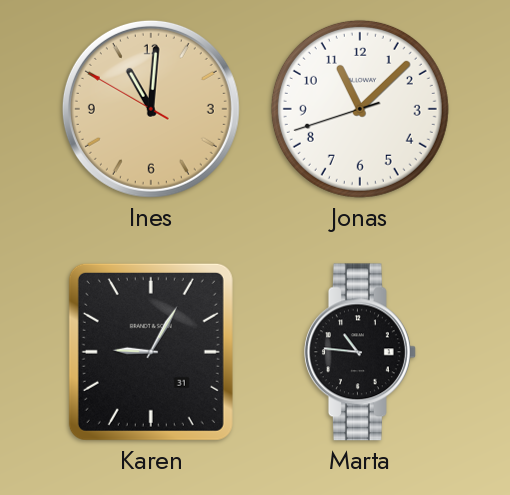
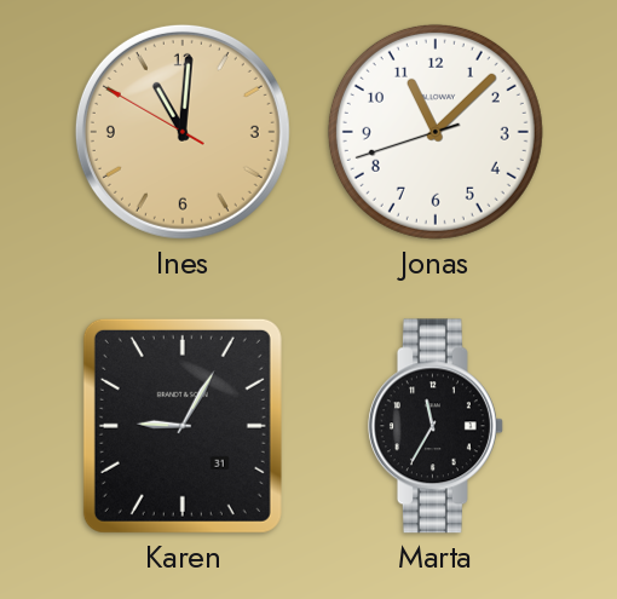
Marta: 10:46 -> 11:35
